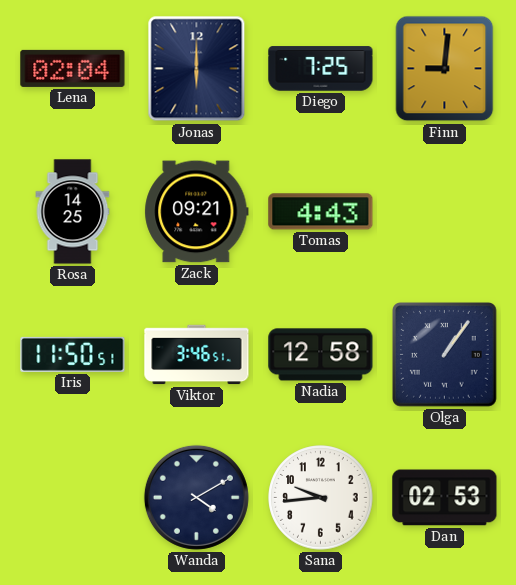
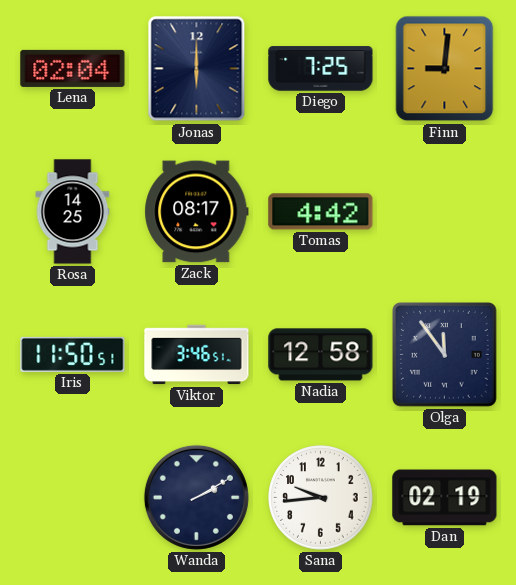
Zack: 09:21 -> 08:17
Tomas: 4:43 -> 4:42
Olga: 1:06 -> 11:54
Wanda: 4:10 -> 2:10
Dan: 02:53 -> 02:19
